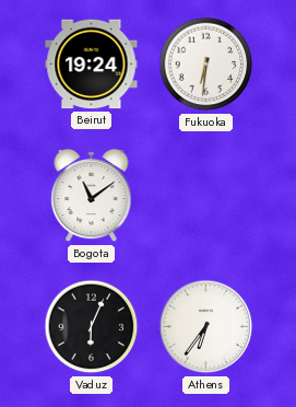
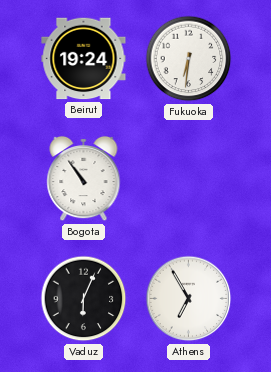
Bogota: 11:09 -> 10:54
Athens: 6:36 -> 6:55
